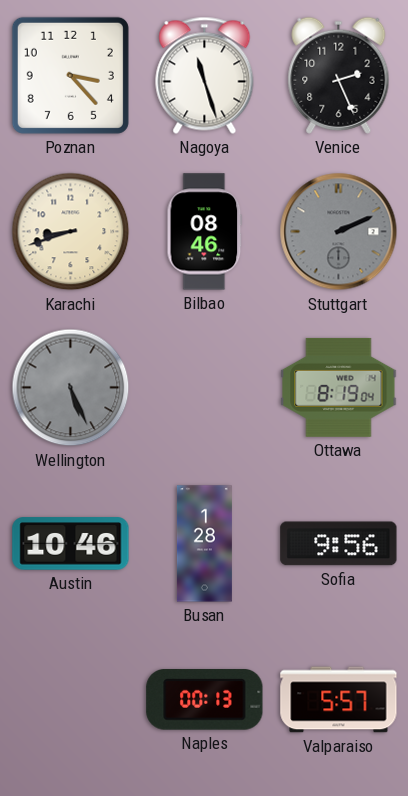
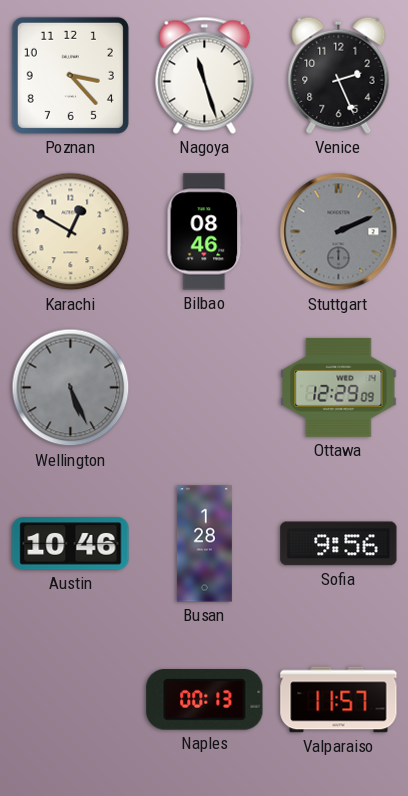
Karachi: 8:42 -> 12:50
Ottawa: 8:19 -> 12:29
Valparaiso: 5:57 -> 11:57
